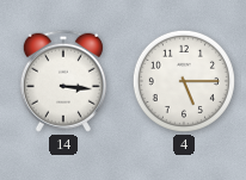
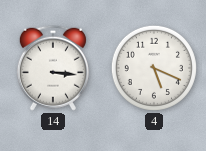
4: 5:15 -> 5:19
